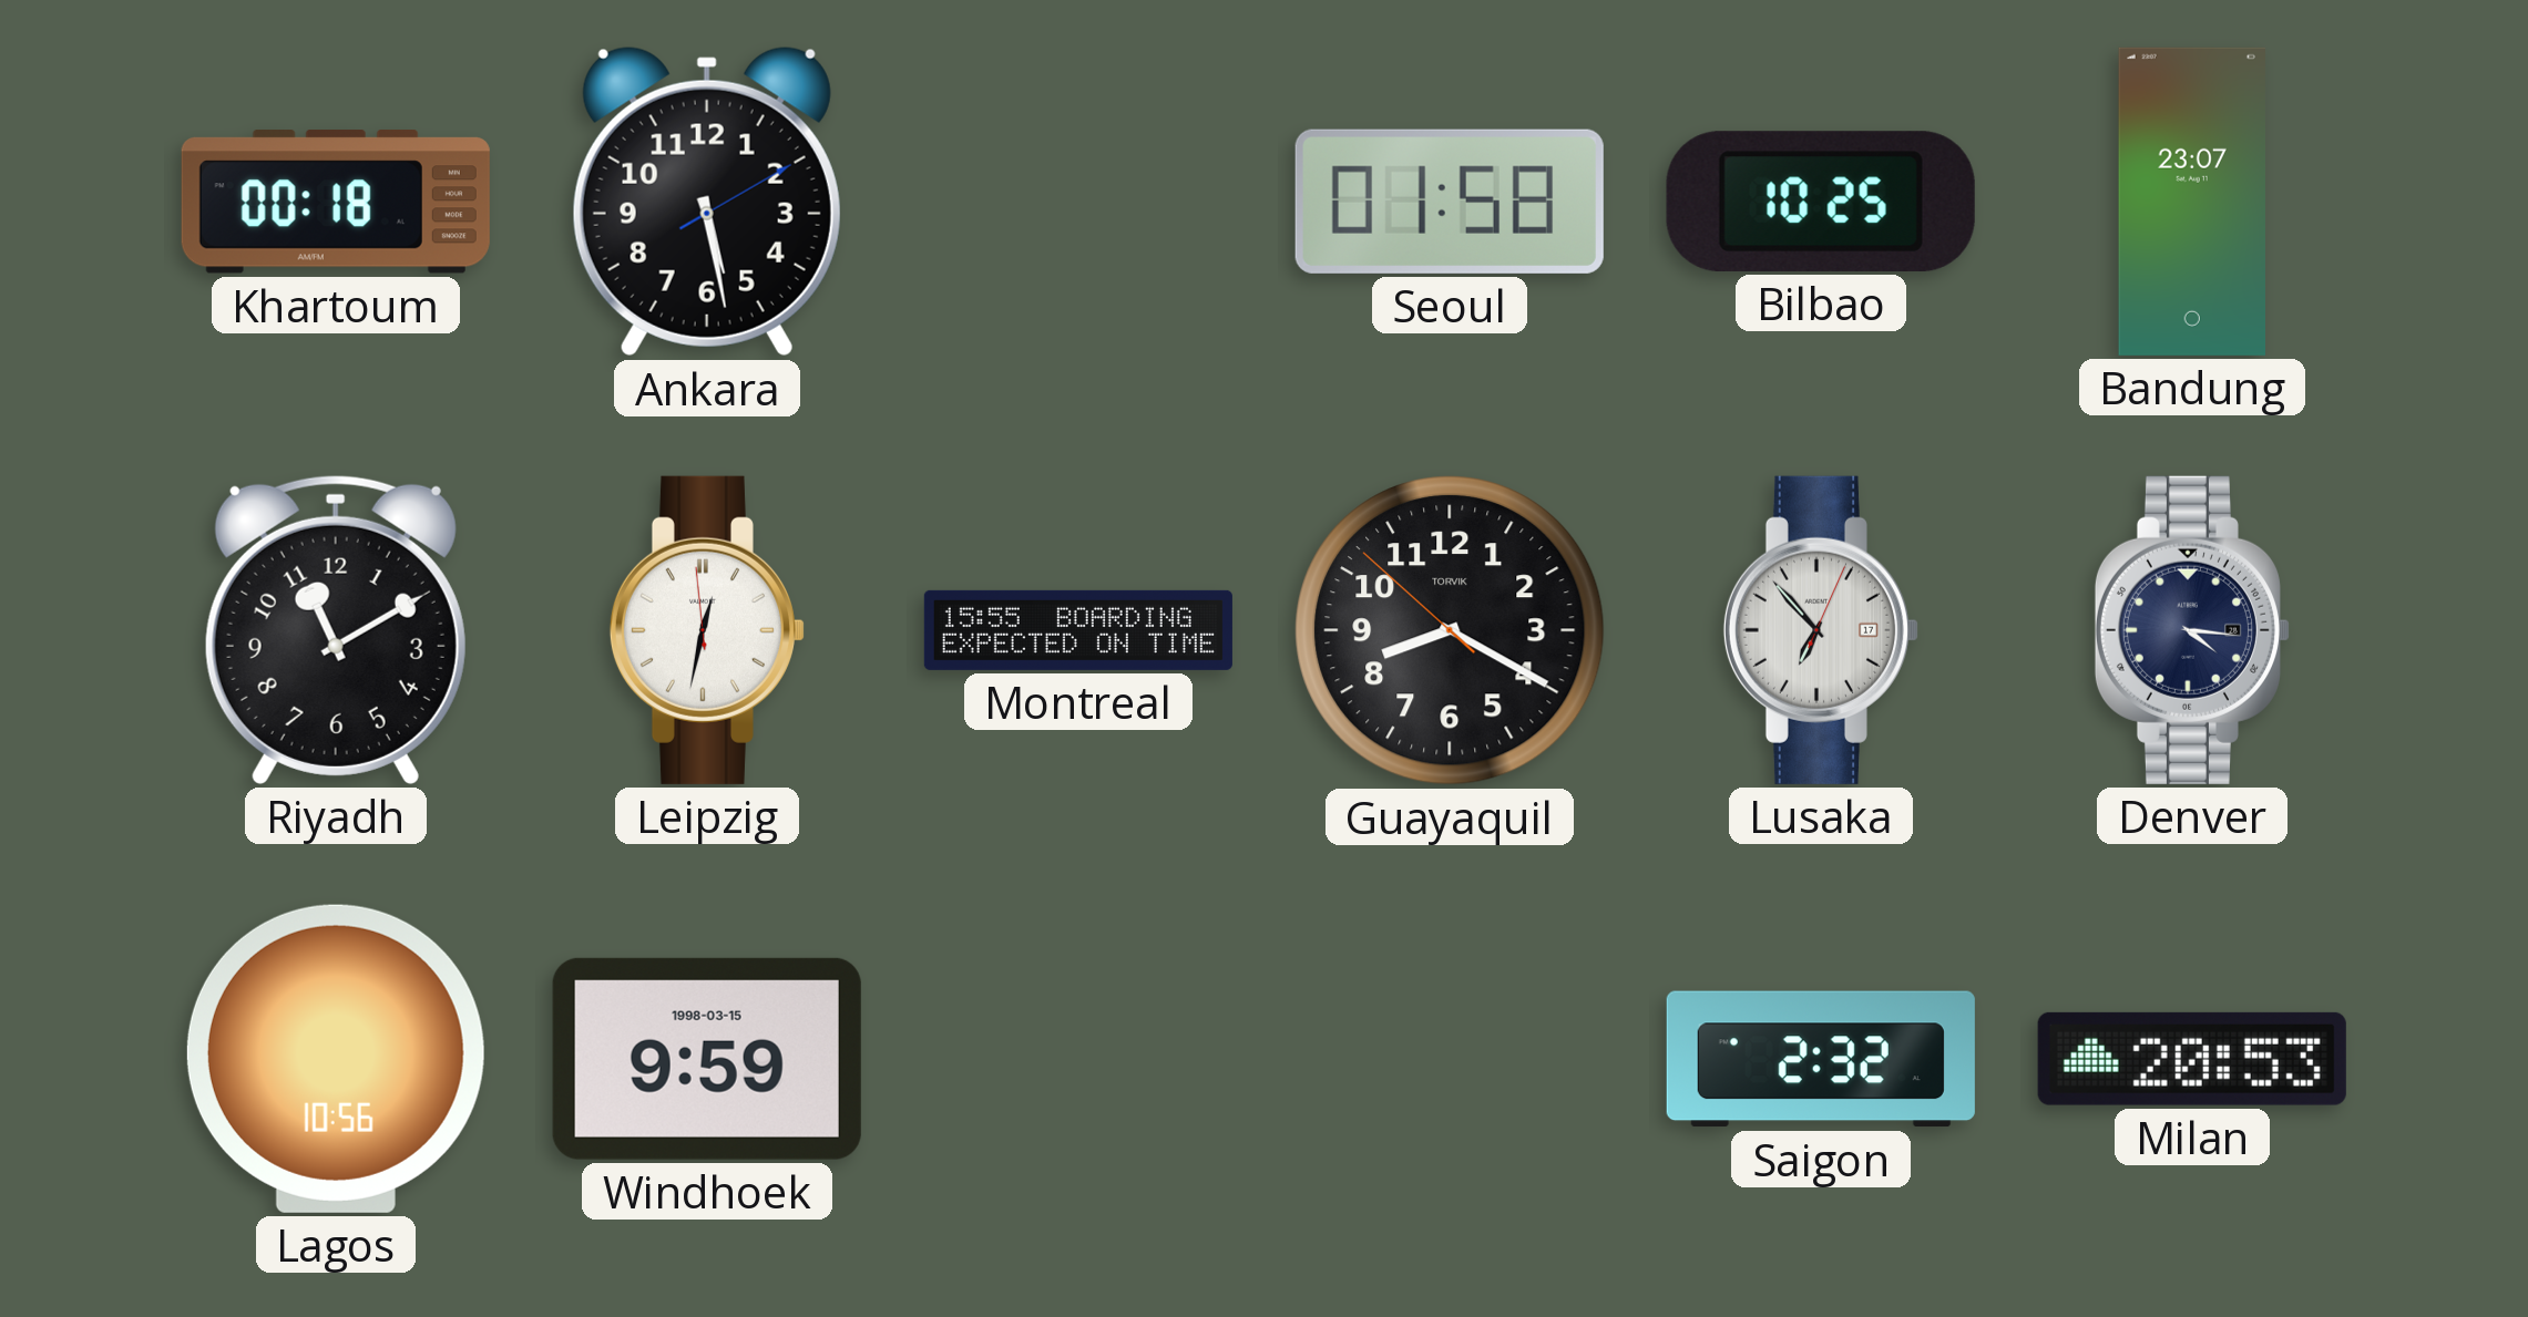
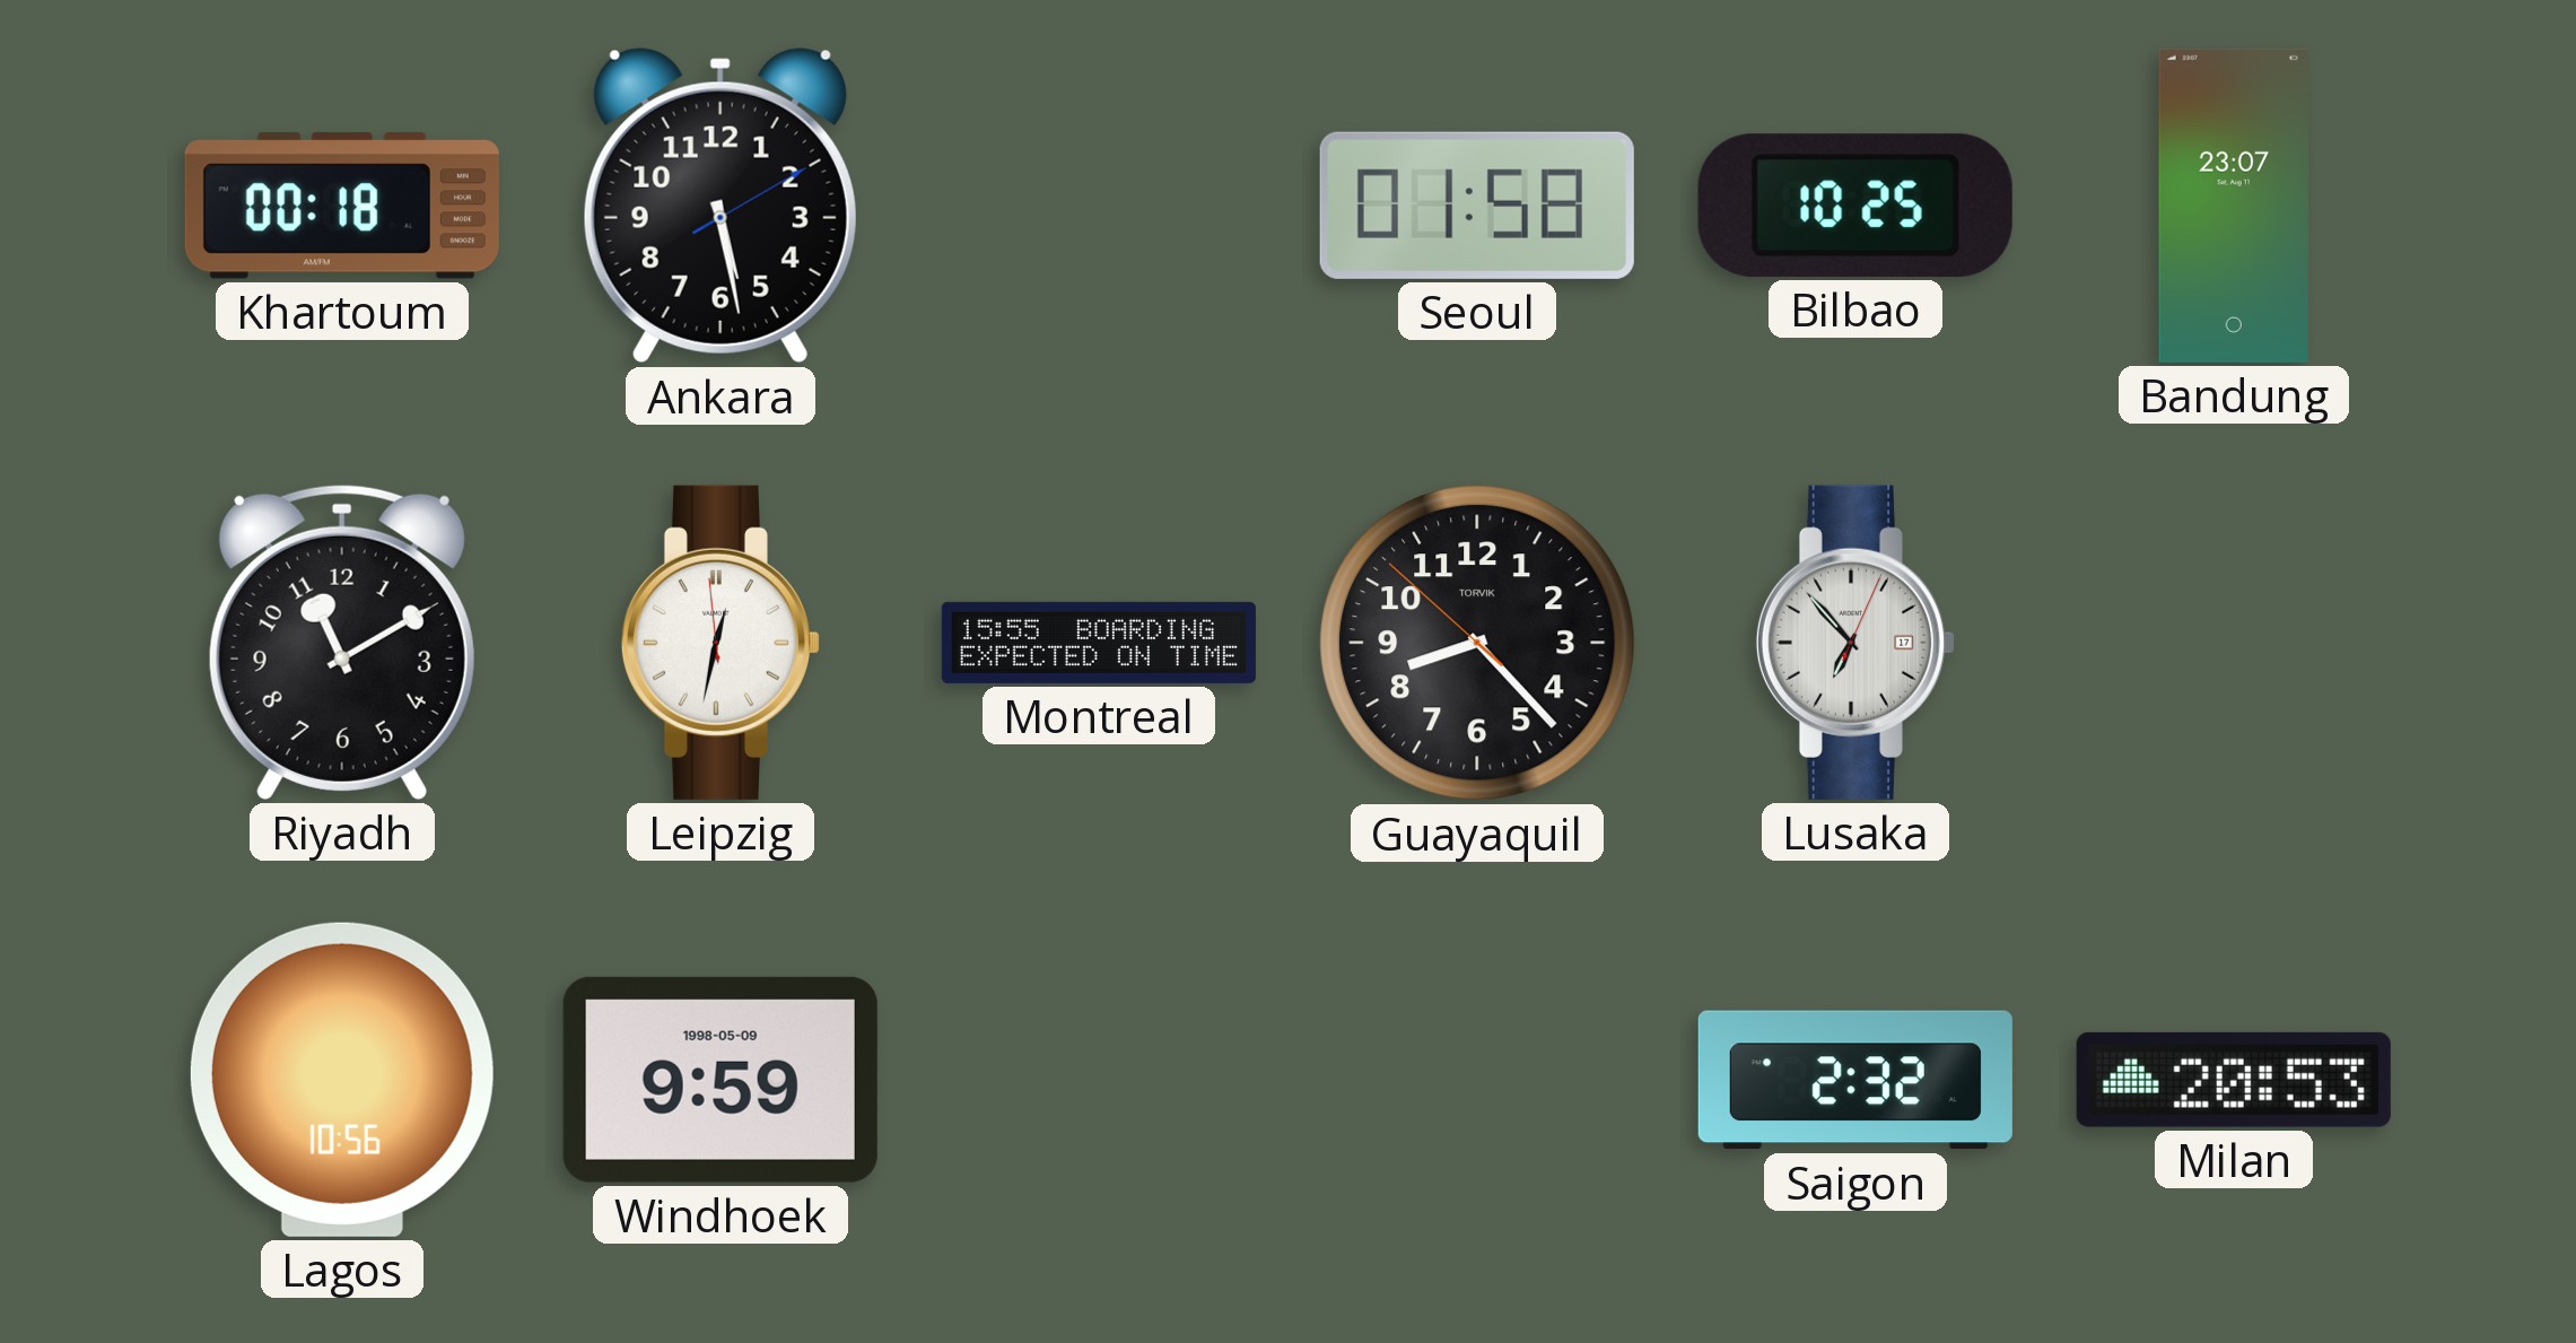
Guayaquil: 8:19 -> 8:22
Denver: 4:16 -> none
Windhoek date: 1998-03-15 -> 1998-05-09
